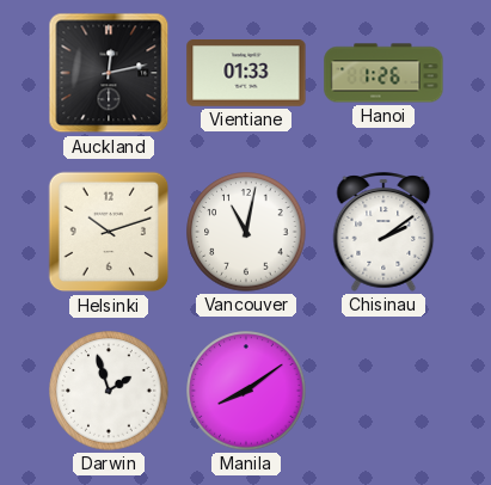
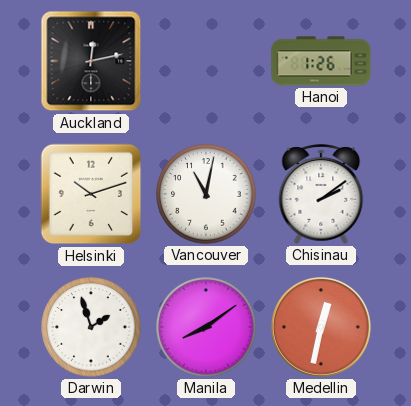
Vientiane: 01:33 -> none
Medellin: none -> 12:32
